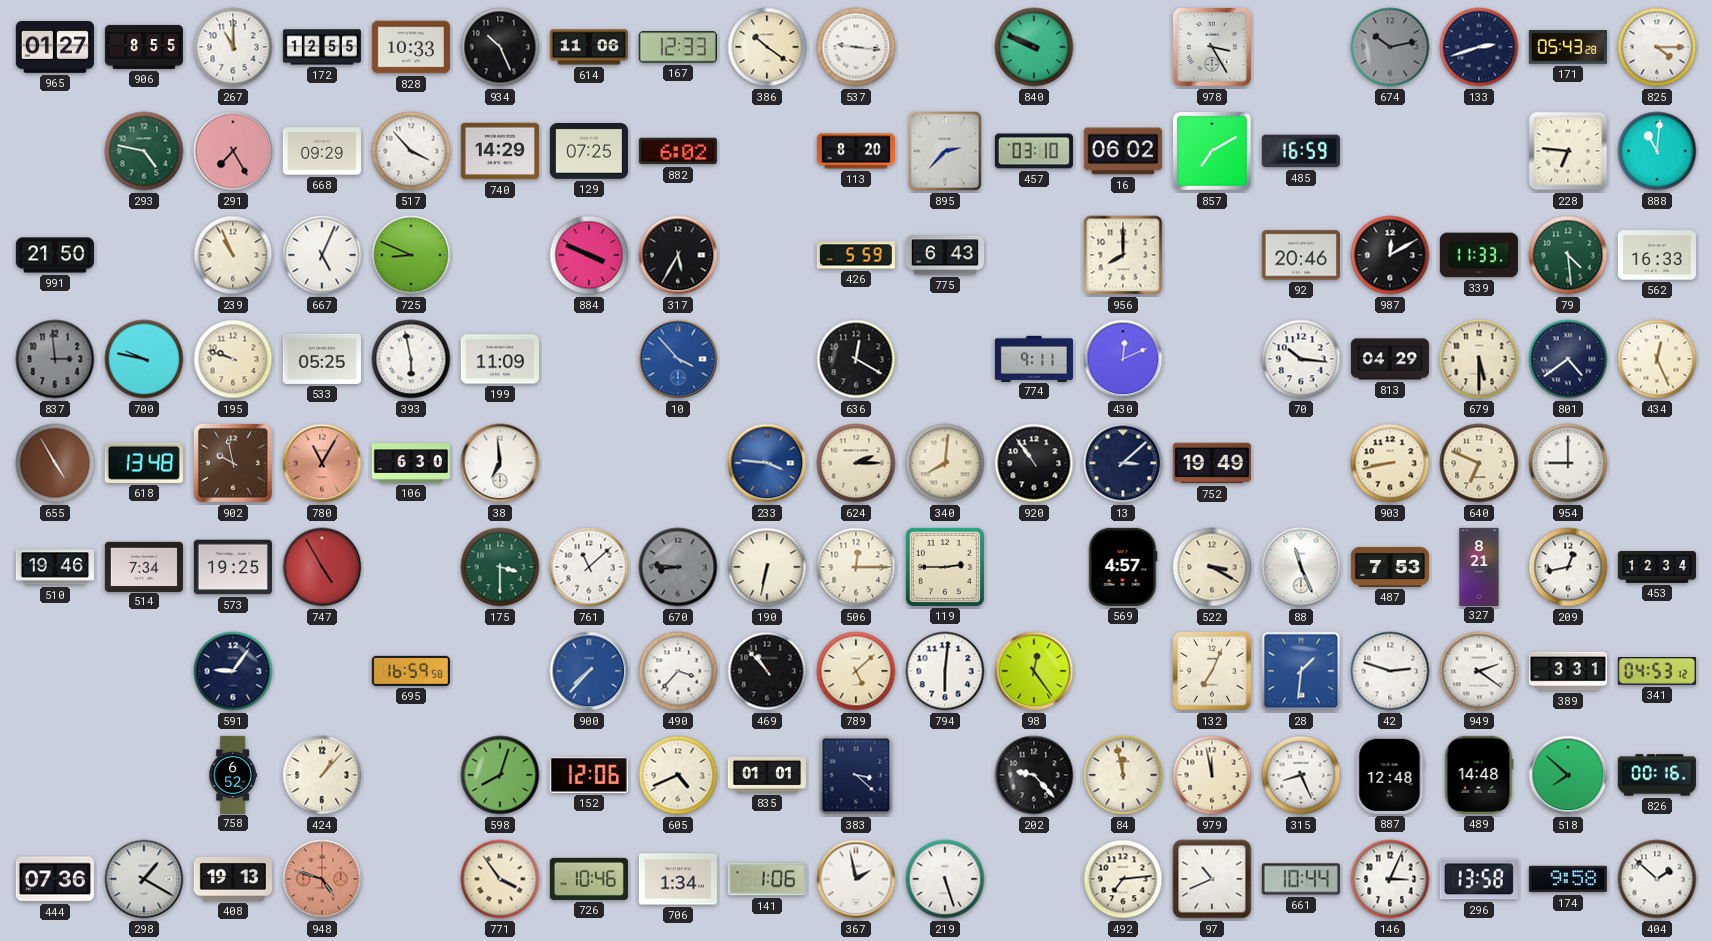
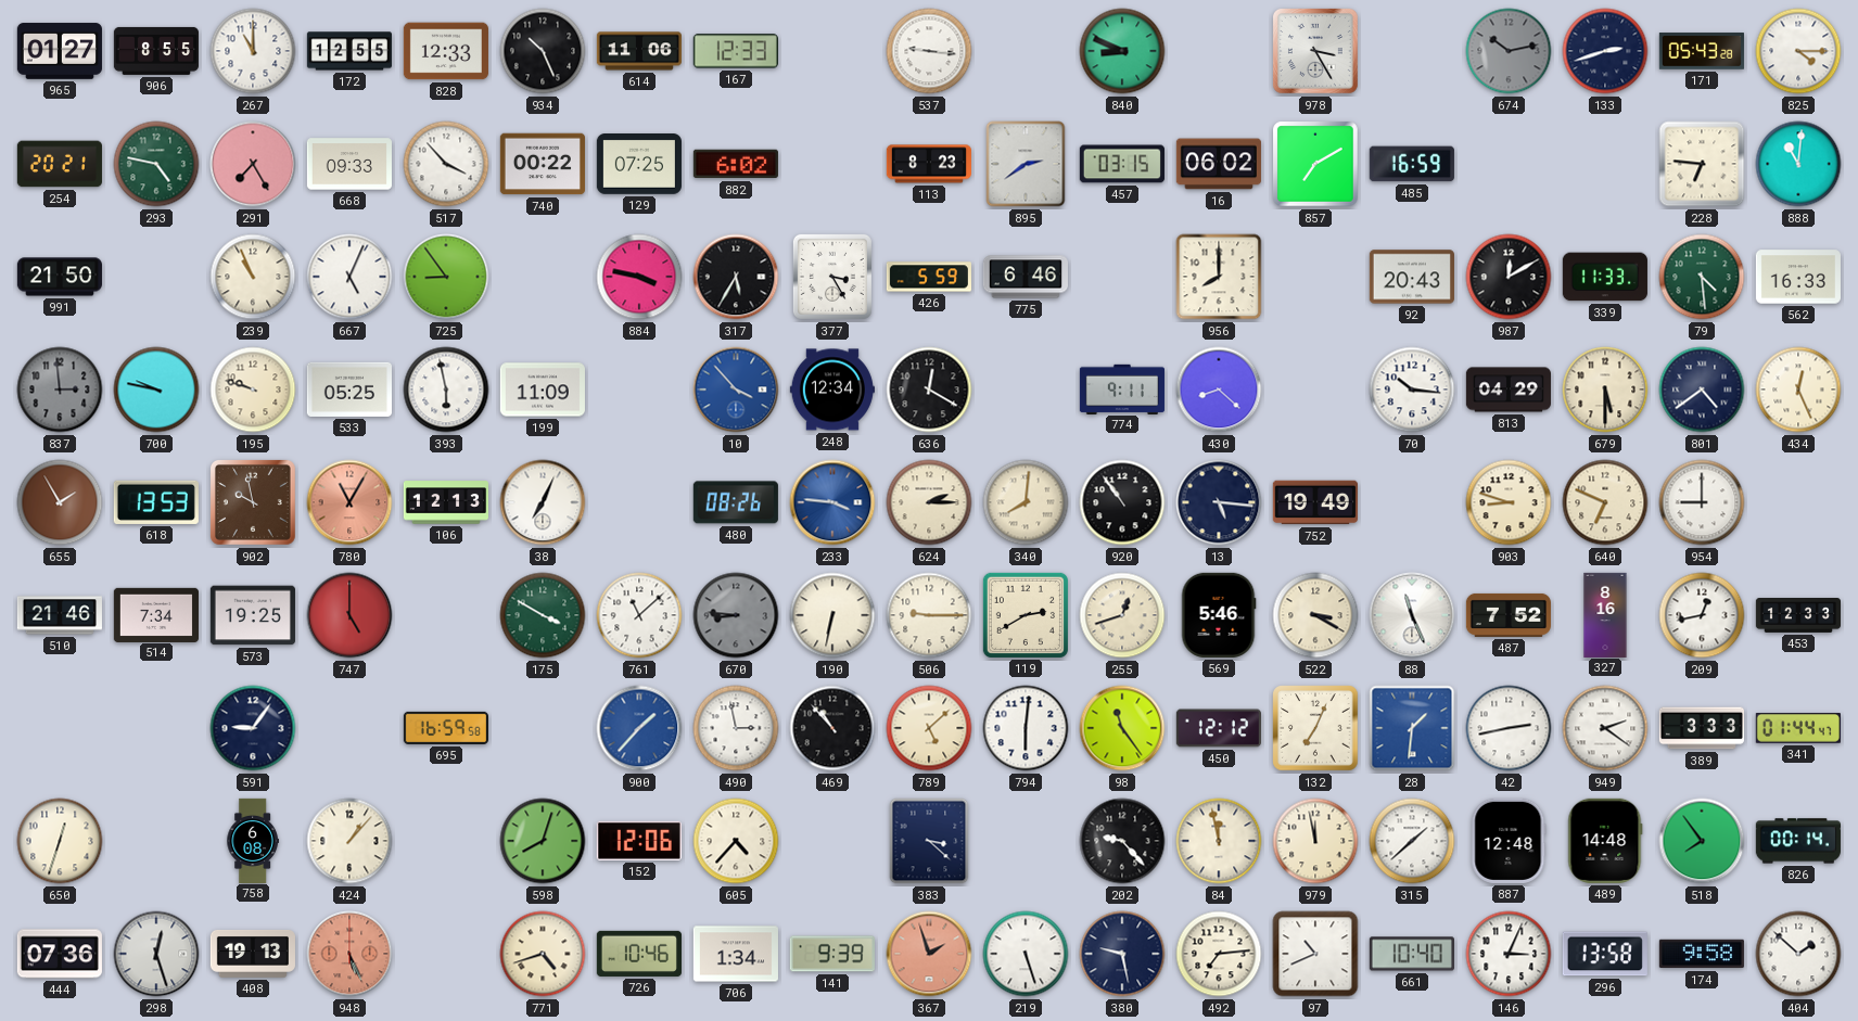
828: 10:33 -> 12:33
386: 10:21 -> none
840: 9:49 -> 8:49
254: none -> 20:21
668: 09:29 -> 09:33
740: 14:29 -> 00:22
113: 8:20 -> 8:23
895: 2:37 -> 2:39
457: 03:10 -> 03:15
725: 8:49 -> 8:54
884: 3:49 -> 3:47
377: none -> 3:25
775: 6:43 -> 6:46
92: 20:46 -> 20:43
248: none -> 12:34
430: 12:11 -> 8:22
655: 4:55 -> 1:55
618: 13:48 -> 13:53
106: 6:30 -> 12:13
38: 6:59 -> 7:04
480: none -> 08:26
13: 3:08 -> 5:16
903: 8:43 -> 8:48
510: 19:46 -> 21:46
747: 4:55 -> 5:00
175: 3:30 -> 3:50
506: 12:15 -> 9:15
119: 2:45 -> 2:40
255: none -> 12:42
569: 4:57 -> 5:46
487: 7:53 -> 7:52
327: 8:21 -> 8:16
453: 12:34 -> 12:33
900: 7:37 -> 1:37
490: 3:37 -> 2:58
98: 12:24 -> 11:24
450: none -> 12:12
42: 2:48 -> 2:43
389: 3:31 -> 3:33
341: 04:53 -> 01:44
650: none -> 12:33
758: 6:52 -> 6:08
605: 4:41 -> 4:37
835: 01:01 -> none
315: 8:26 -> 1:38
518: 7:52 -> 7:54
826: 00:16 -> 00:14
298: 1:20 -> 12:27
948: 4:48 -> 5:26
771: 3:54 -> 4:42
141: 1:06 -> 9:39
367: 1:58 -> 1:57
367 dial: white -> salmon
380: none -> 9:28
661: 10:44 -> 10:40
